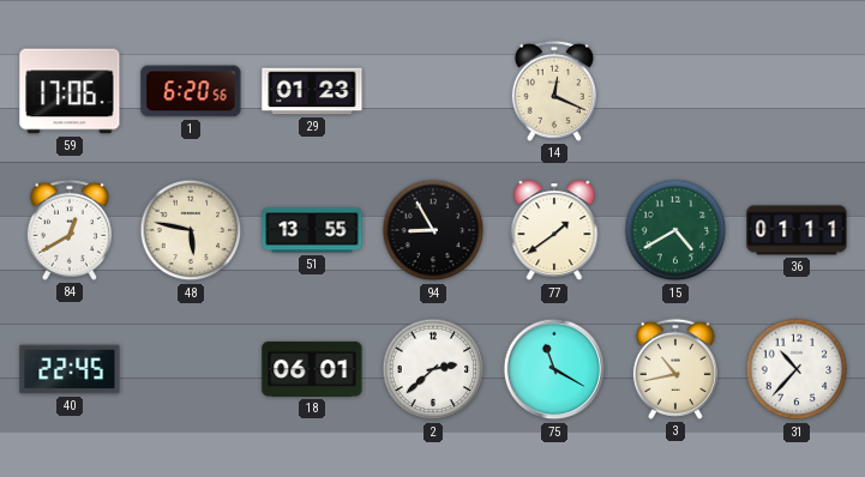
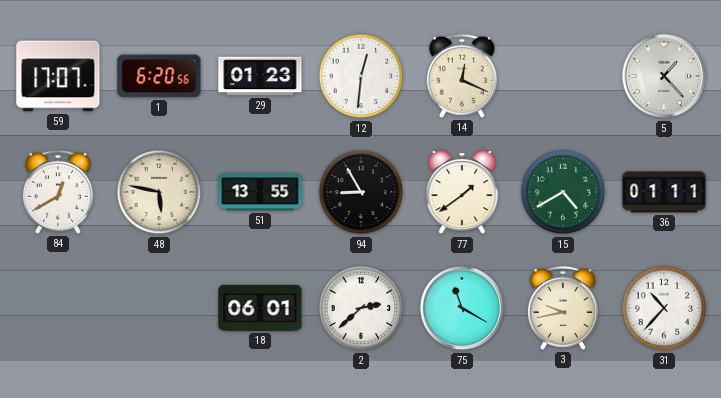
59: 17:06 -> 17:07
12: none -> 12:31
5: none -> 1:23
40: 22:45 -> none
3: 10:43 -> 9:43
